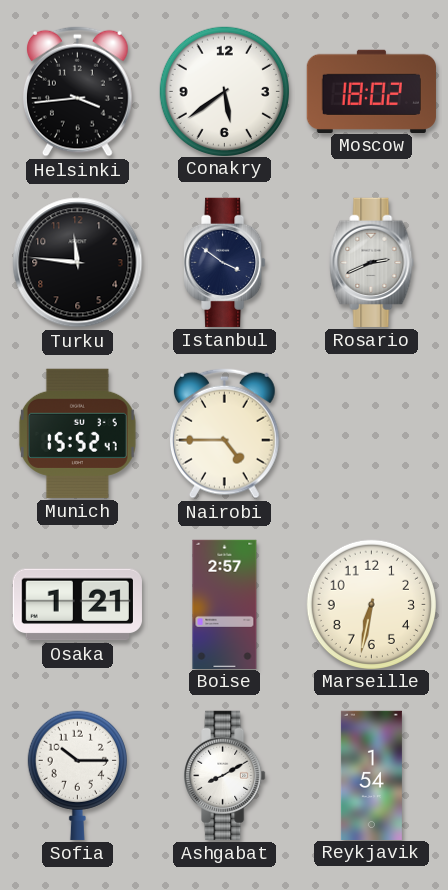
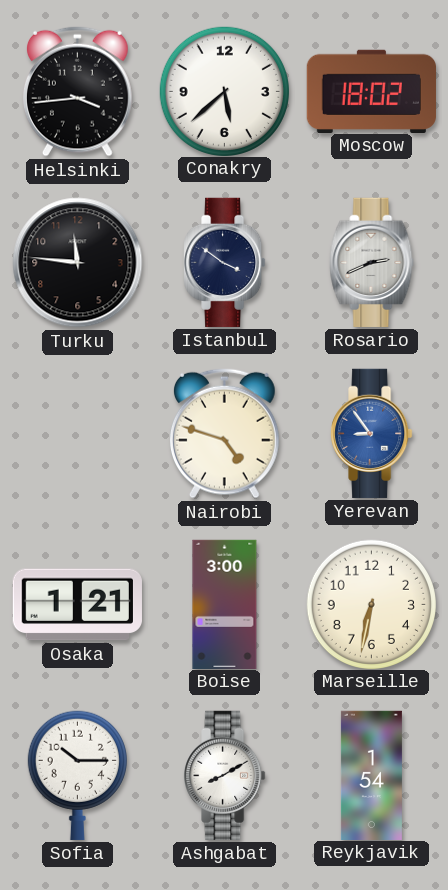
Conakry: 5:39 -> 5:38
Munich: 15:52 -> none
Nairobi: 4:45 -> 4:48
Yerevan: none -> 8:54
Boise: 2:57 -> 3:00
